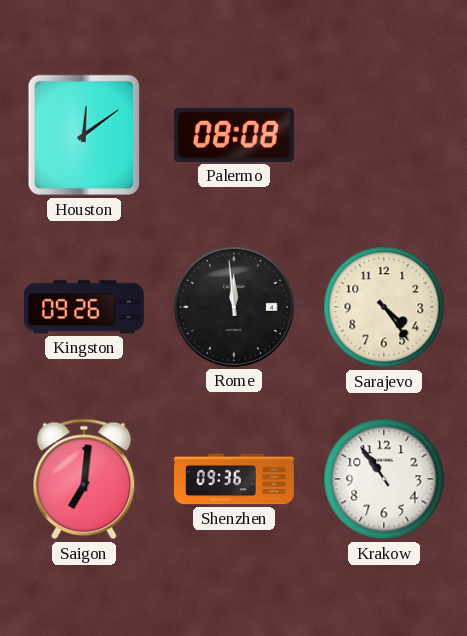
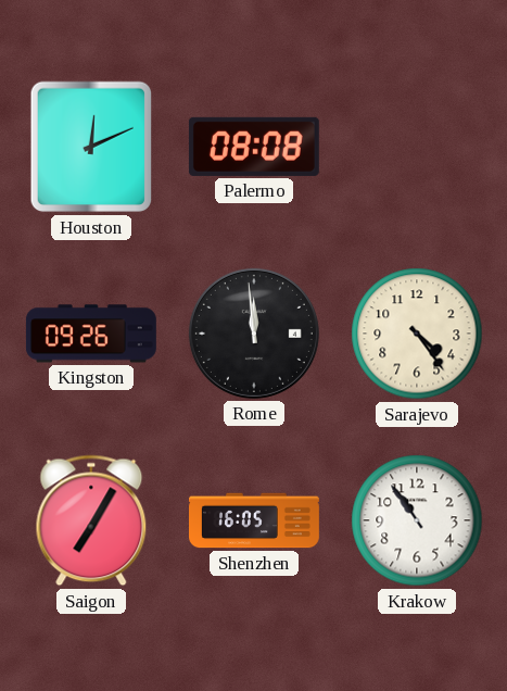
Houston: 12:09 -> 12:11
Saigon: 7:01 -> 7:05
Shenzhen: 09:36 -> 16:05
